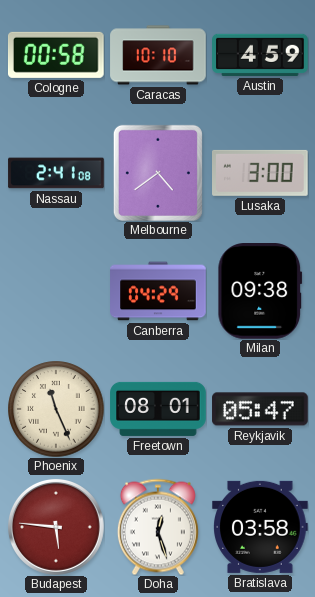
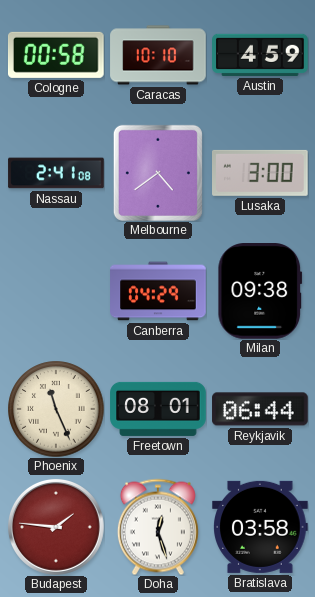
Reykjavik: 05:47 -> 06:44
Budapest: 5:46 -> 1:46
